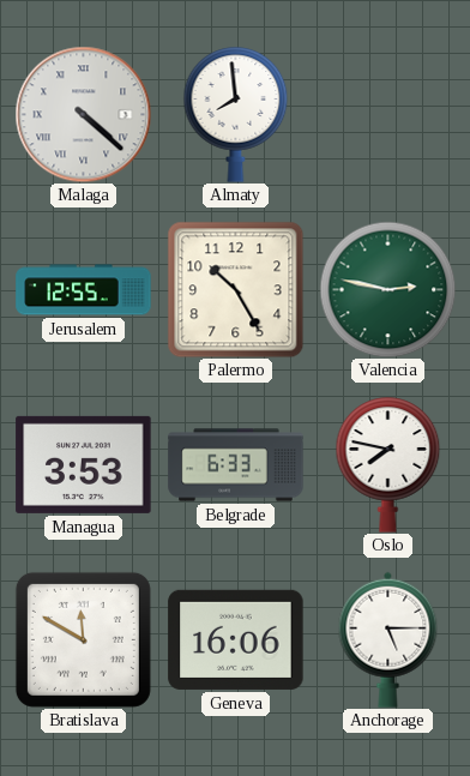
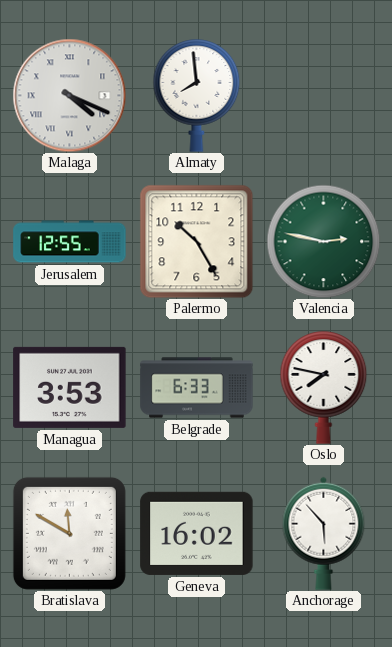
Malaga: 4:22 -> 4:19
Geneva: 16:06 -> 16:02
Anchorage: 5:15 -> 5:53
